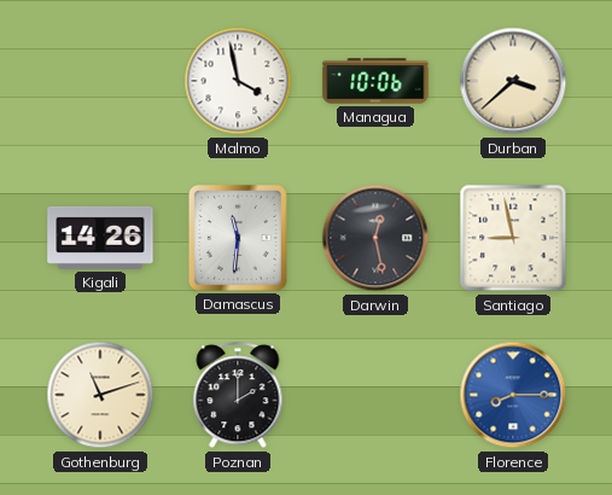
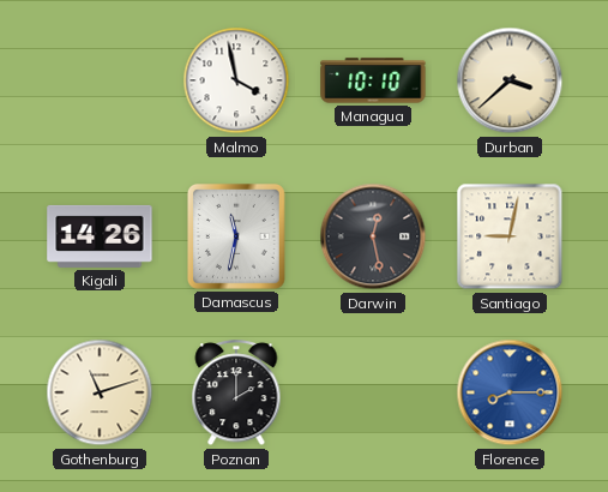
Managua: 10:06 -> 10:10
Damascus: 11:31 -> 11:32
Santiago: 8:58 -> 9:02
